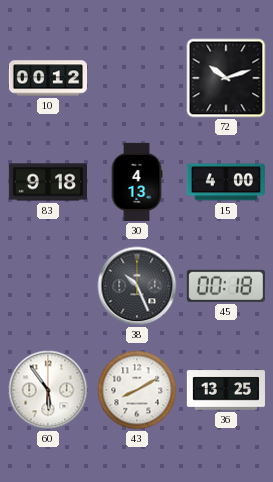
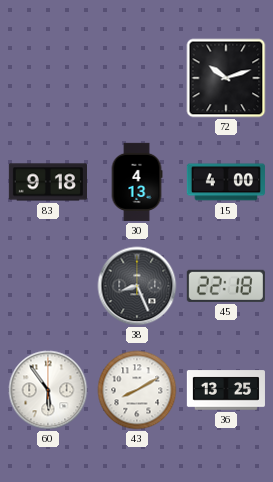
10: 00:12 -> none
38: 10:26 -> 8:26
45: 00:18 -> 22:18
